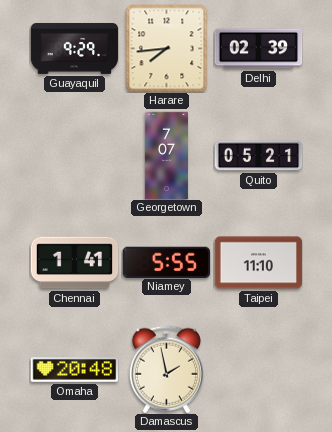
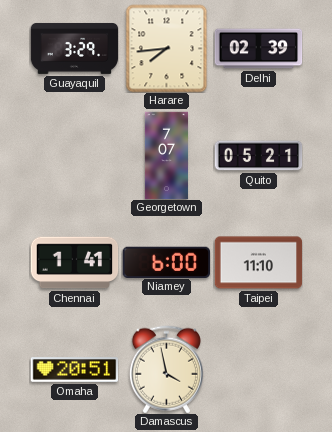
Guayaquil: 9:29 -> 3:29
Niamey: 5:55 -> 6:00
Omaha: 20:48 -> 20:51
Damascus: 1:58 -> 3:58
